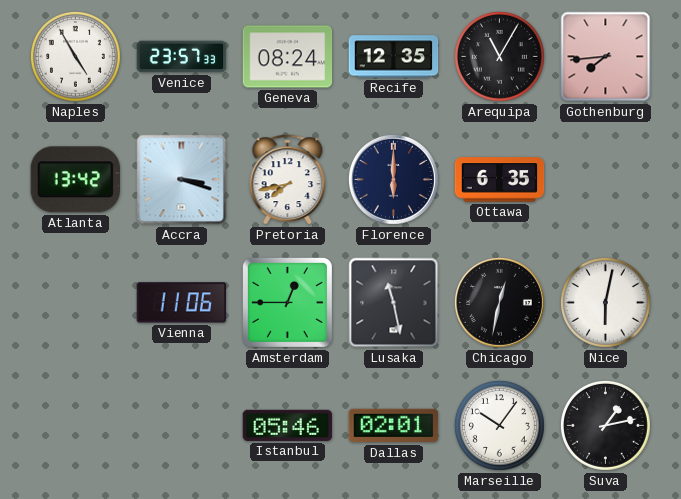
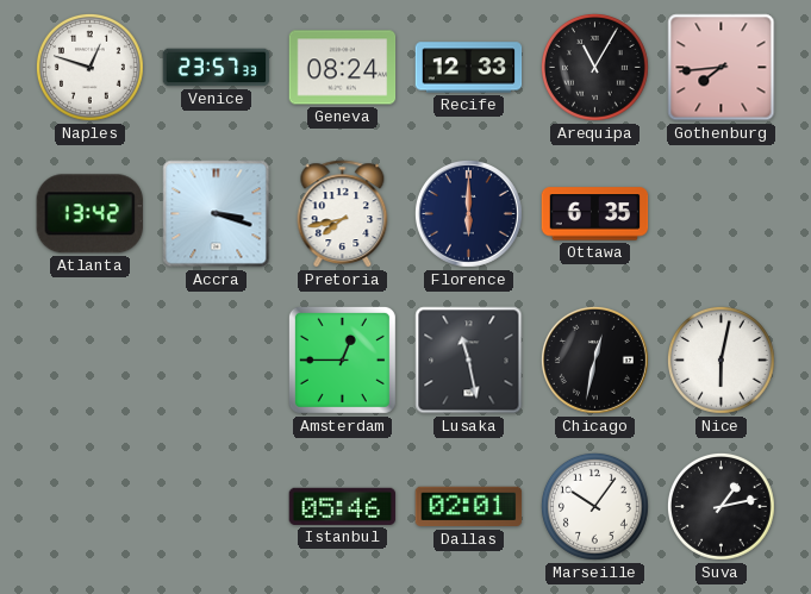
Naples: 4:55 -> 12:48
Recife: 12:35 -> 12:33
Vienna: 11:06 -> none
